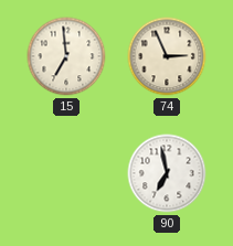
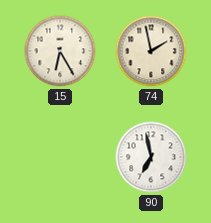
15: 6:59 -> 6:25
74: 2:56 -> 1:58
